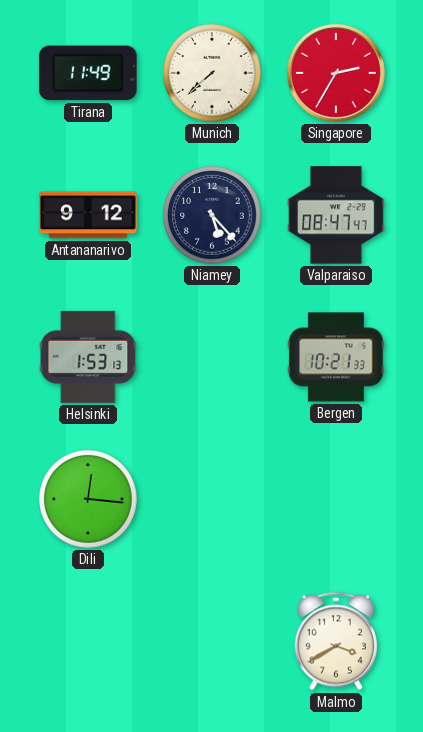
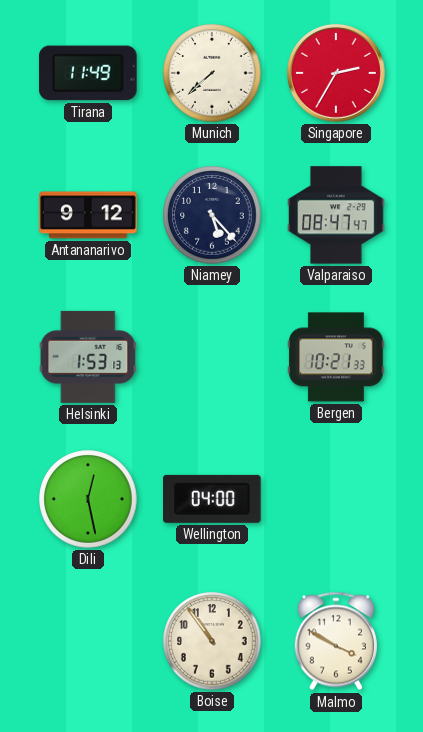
Dili: 12:16 -> 12:28
Wellington: none -> 04:00
Boise: none -> 10:54
Malmo: 3:40 -> 3:50
